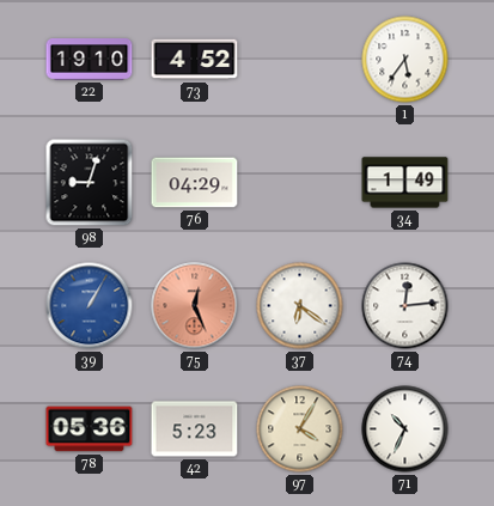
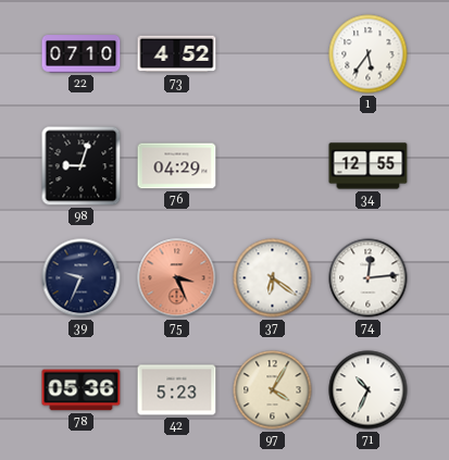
22: 19:10 -> 07:10
34: 1:49 -> 12:55
39: 1:05 -> 9:34
39 dial: blue -> navy
75: 12:26 -> 3:26
